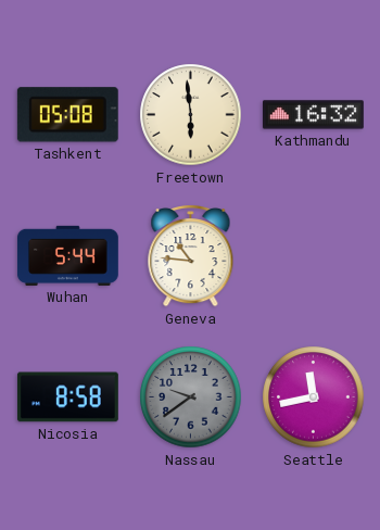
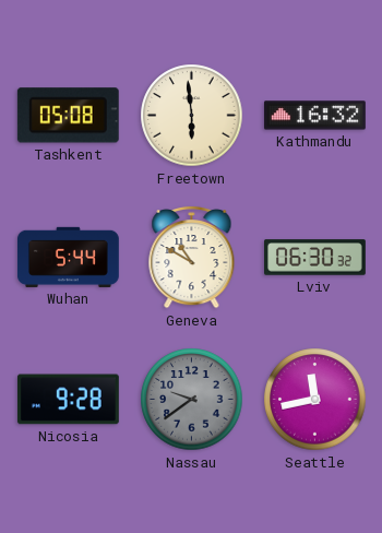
Geneva: 10:46 -> 10:50
Lviv: none -> 06:30
Nicosia: 8:58 -> 9:28
